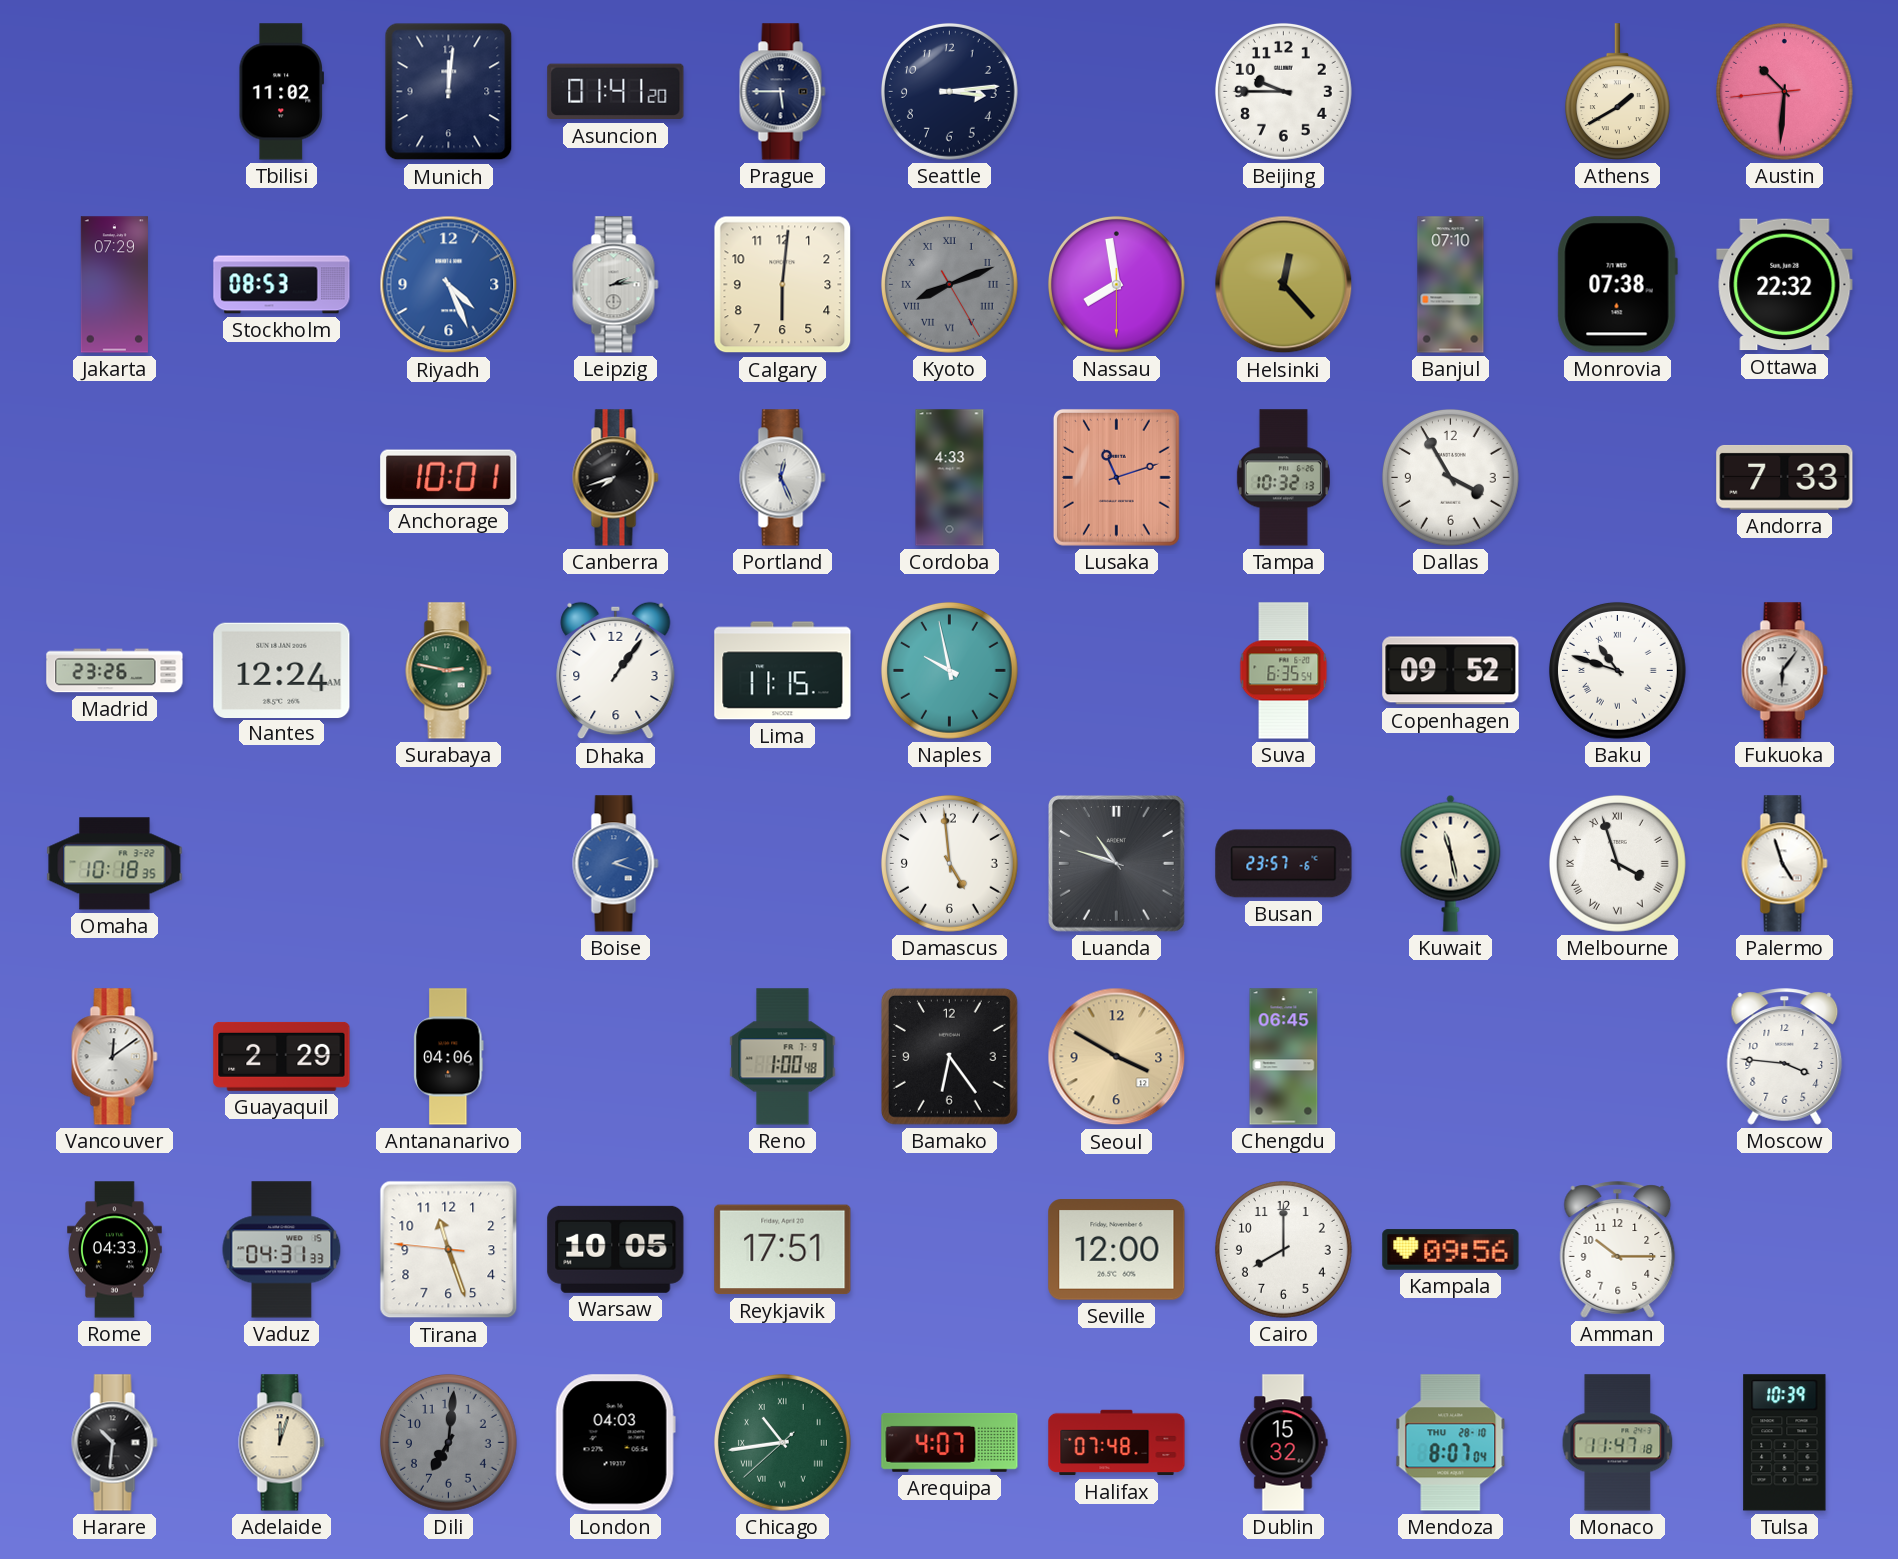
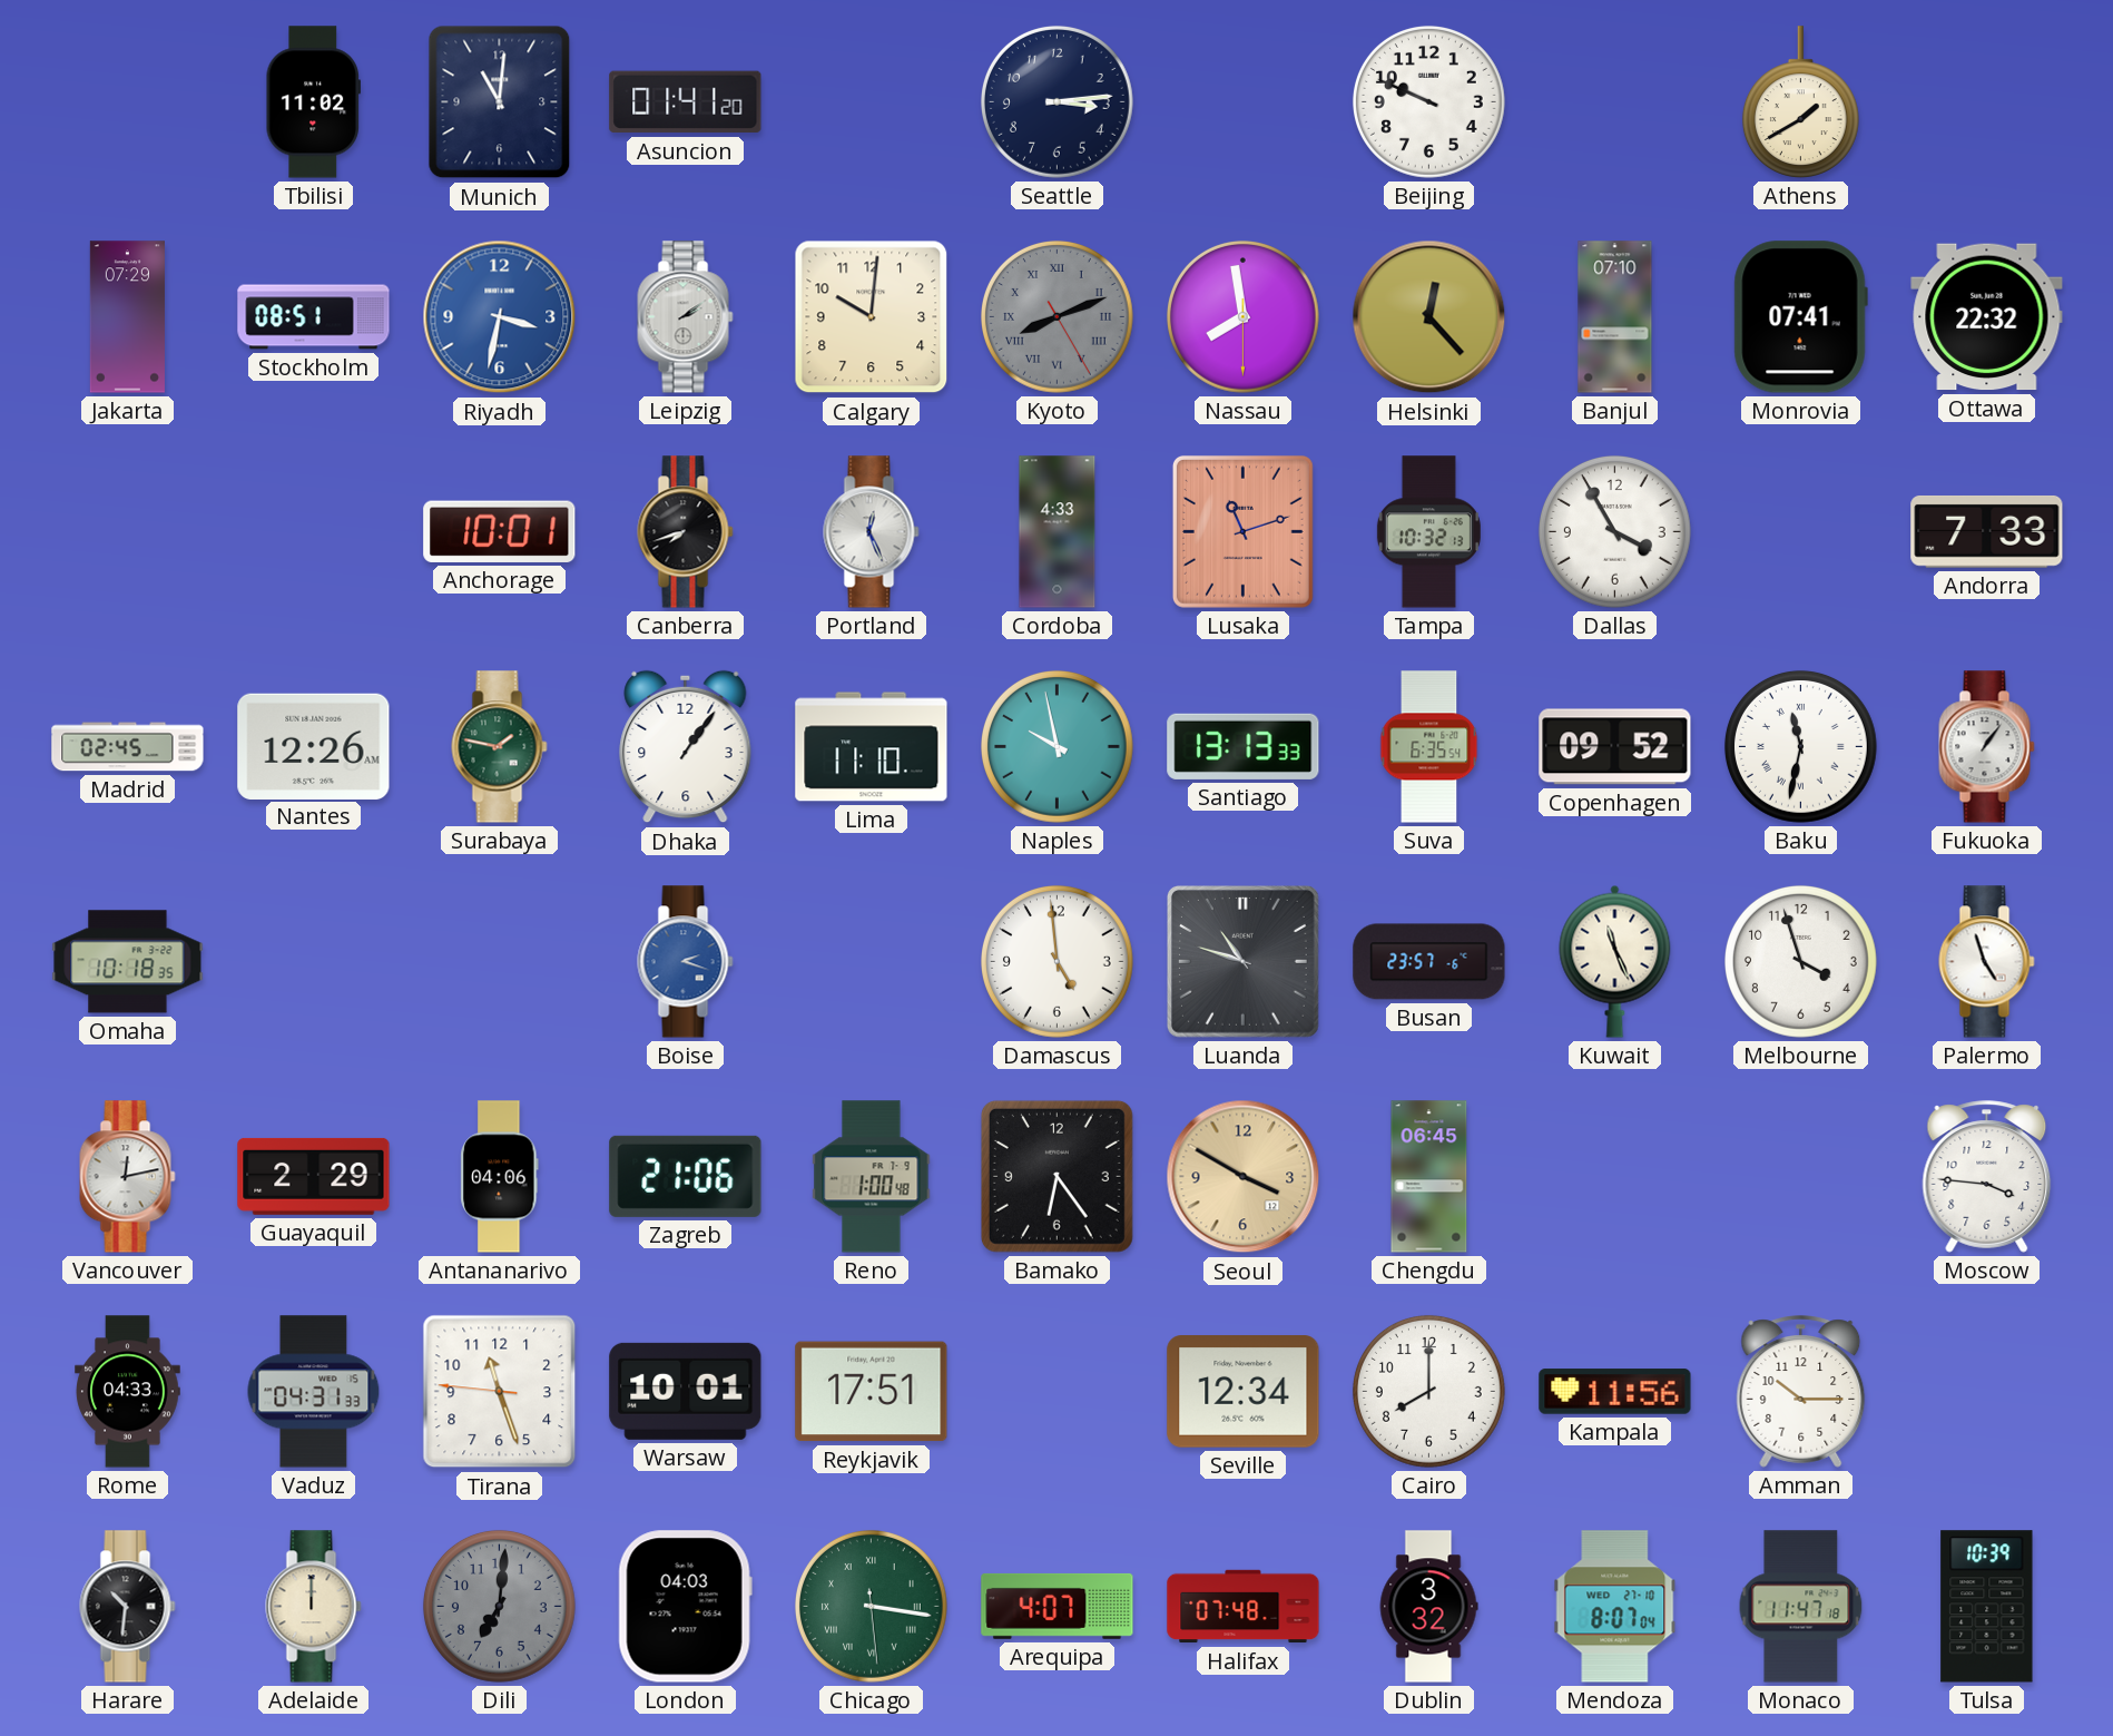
Munich: 12:01 -> 11:01
Prague: 5:45 -> none
Beijing: 9:45 -> 9:49
Austin: 10:30 -> none
Stockholm: 08:53 -> 08:51
Riyadh: 4:26 -> 3:32
Leipzig: 2:14 -> 2:09
Calgary: 6:01 -> 10:01
Monrovia: 07:38 -> 07:41
Madrid: 23:26 -> 02:45
Nantes: 12:24 -> 12:26
Surabaya: 2:47 -> 1:47
Lima: 11:15 -> 11:10
Santiago: none -> 13:13
Baku: 10:48 -> 11:32
Fukuoka: 6:06 -> 1:06
Kuwait: 11:28 -> 11:26
Melbourne numerals: Roman -> Arabic
Vancouver: 12:09 -> 12:13
Zagreb: none -> 21:06
Warsaw: 10:05 -> 10:01
Seville: 12:00 -> 12:34
Kampala: 09:56 -> 11:56
Adelaide: 12:03 -> 12:00
Chicago: 10:43 -> 3:16
Dublin: 15:32 -> 3:32
Mendoza date: THU 28-10 -> WED 27-10
